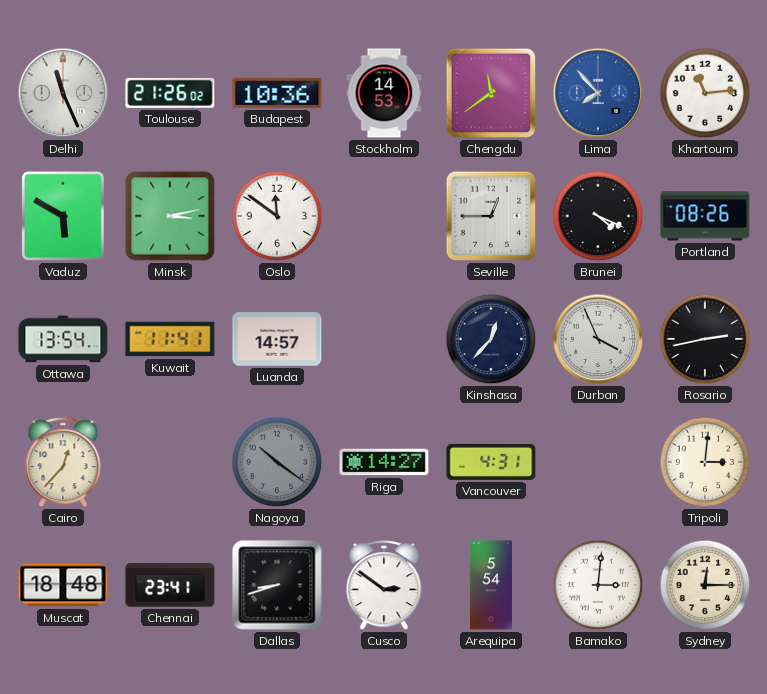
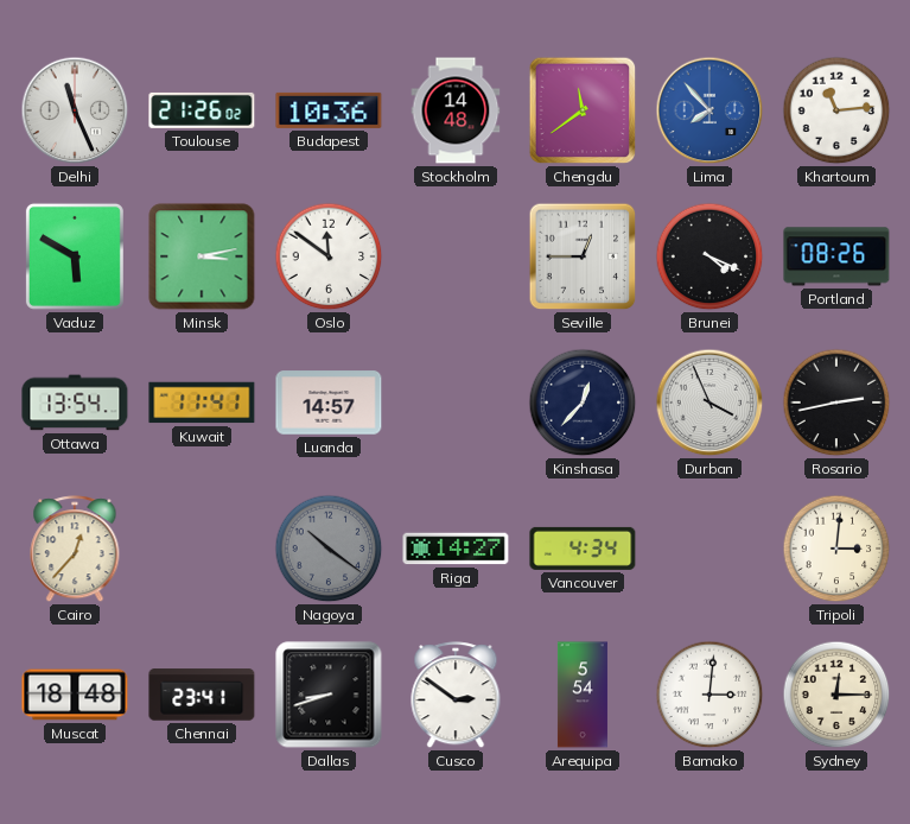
Stockholm: 14:53 -> 14:48
Vancouver: 4:31 -> 4:34
